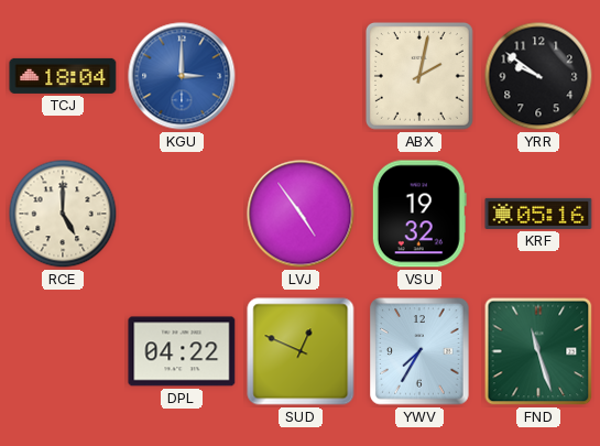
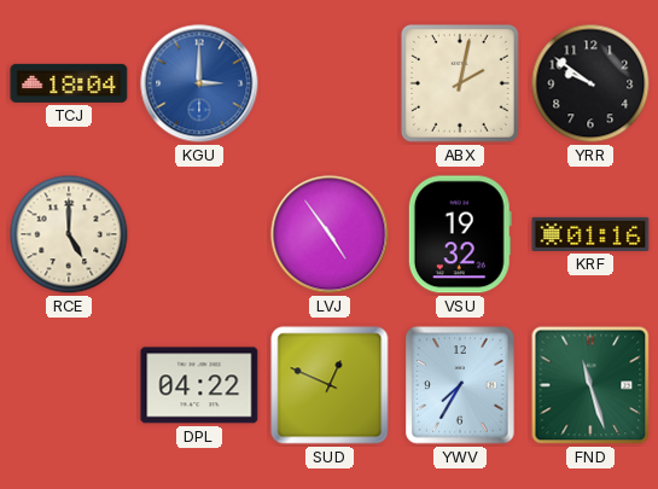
KRF: 05:16 -> 01:16
